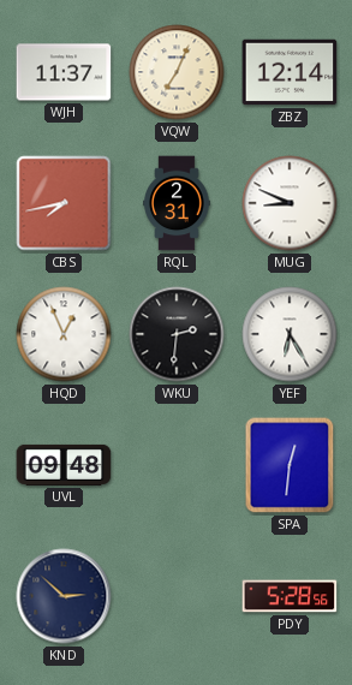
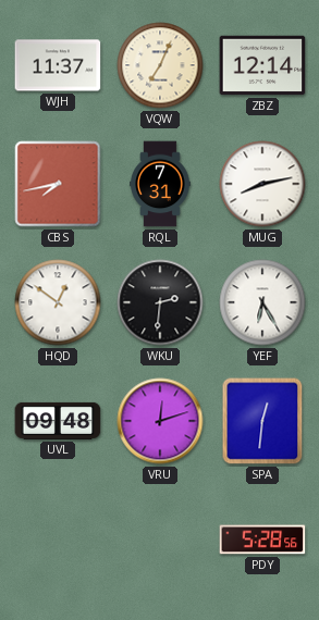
RQL: 2:31 -> 7:31
MUG: 8:49 -> 8:13
HQD: 12:56 -> 12:51
VRU: none -> 12:12
KND: 2:52 -> none
